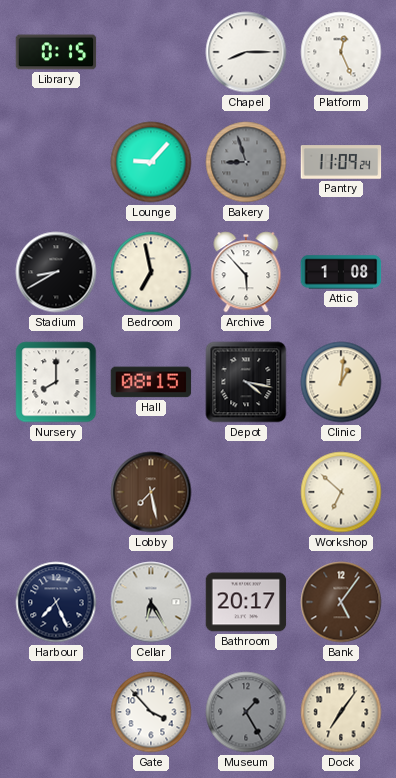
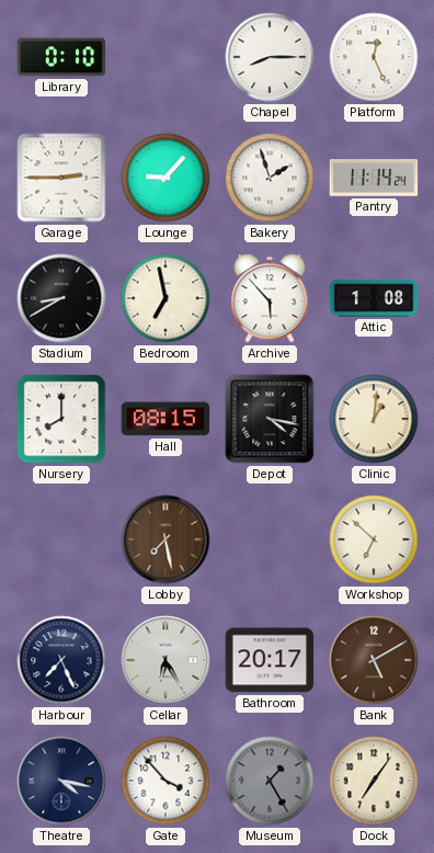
Library: 0:15 -> 0:10
Garage: none -> 2:45
Bakery: 8:57 -> 1:57
Bakery dial: grey -> white
Pantry: 11:09 -> 11:14
Bank: 5:06 -> 5:10
Theatre: none -> 4:17
